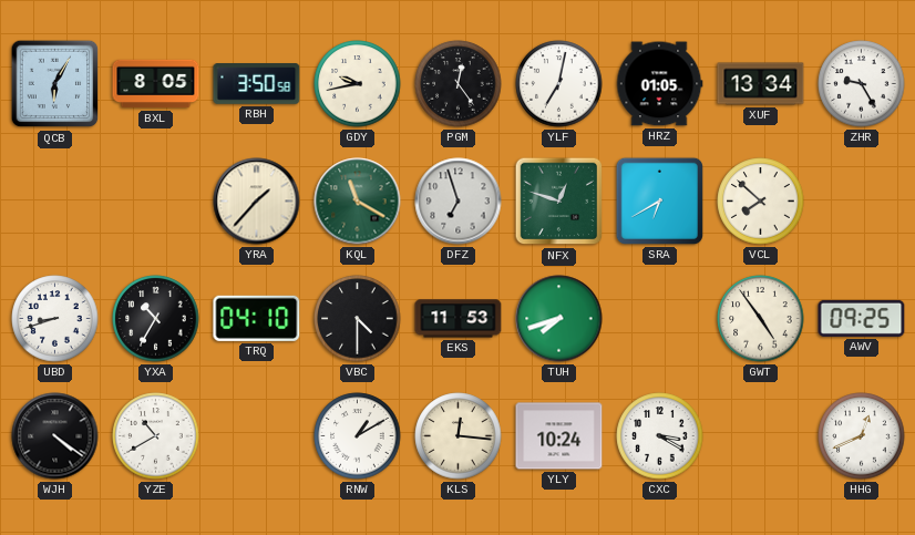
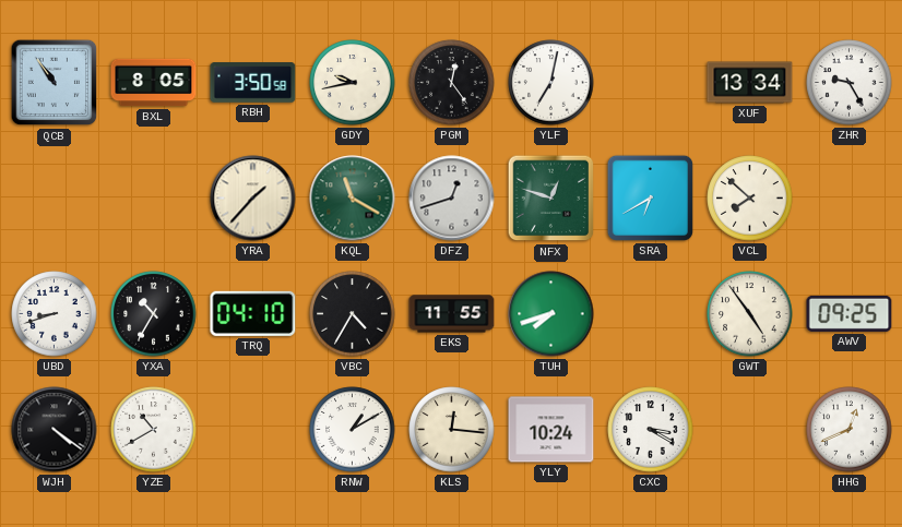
QCB: 6:05 -> 10:54
HRZ: 01:05 -> none
DFZ: 6:57 -> 12:42
VBC: 4:30 -> 4:35
EKS: 11:53 -> 11:55
